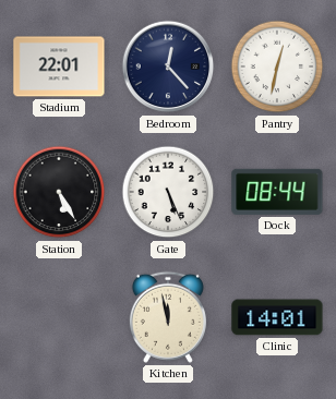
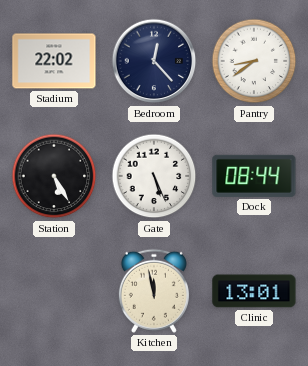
Stadium: 22:01 -> 22:02
Pantry: 12:32 -> 8:39
Clinic: 14:01 -> 13:01
